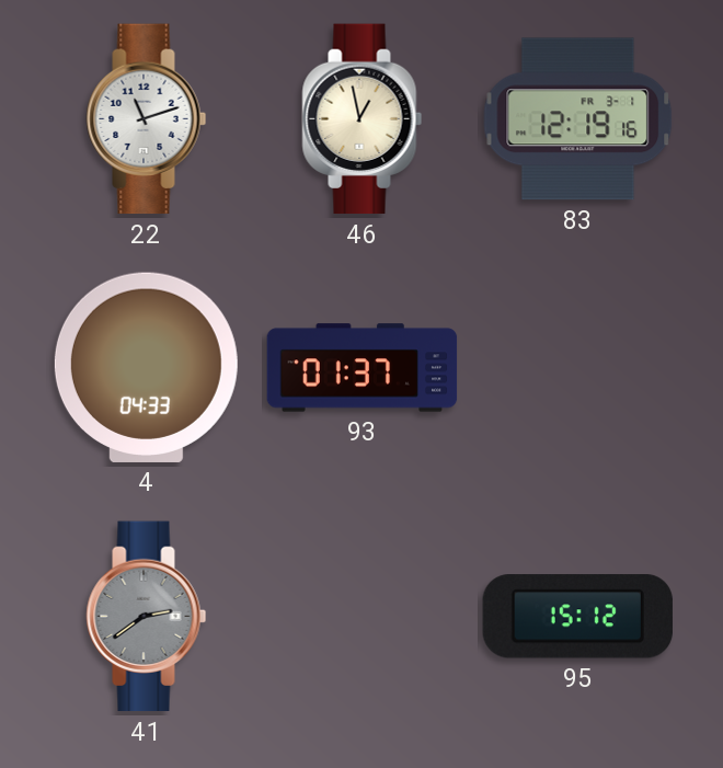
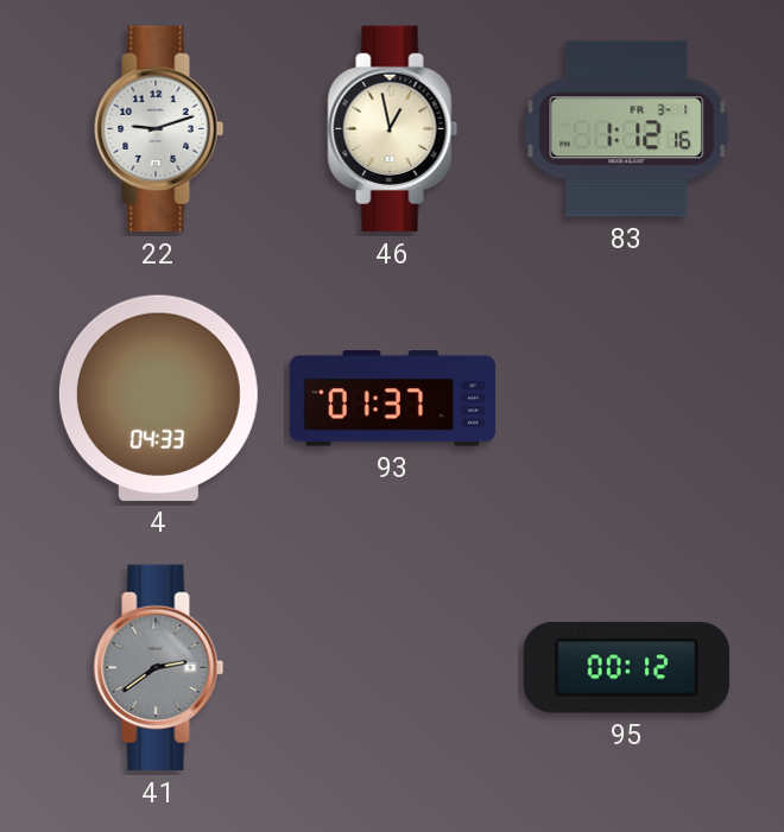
22: 11:12 -> 9:12
83: 12:19 -> 1:12
95: 15:12 -> 00:12
